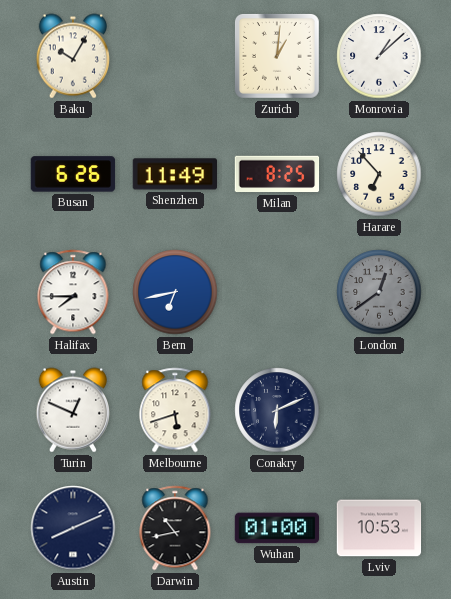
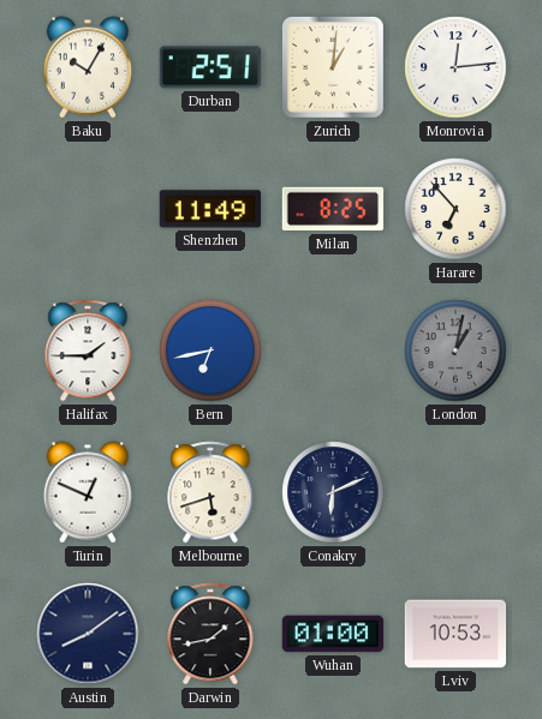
Durban: none -> 2:51
Monrovia: 1:08 -> 12:14
Busan: 6:26 -> none
Halifax: 7:45 -> 1:45
London: 12:39 -> 1:02
Austin: 8:11 -> 8:09
Darwin: 10:43 -> 1:43
